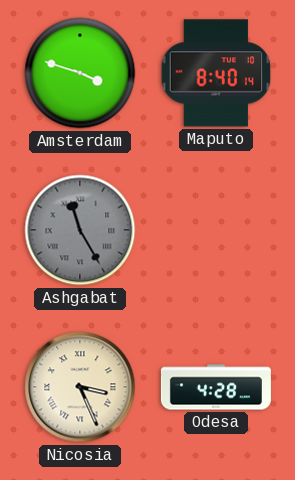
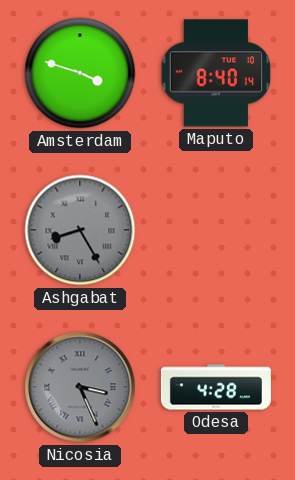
Ashgabat: 11:25 -> 8:25
Nicosia dial: cream -> grey
